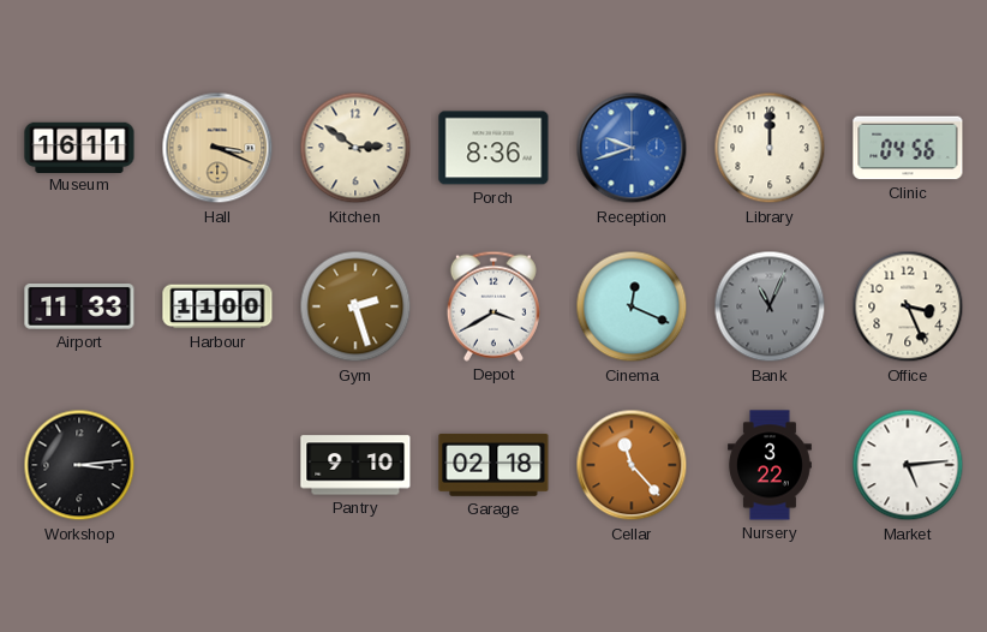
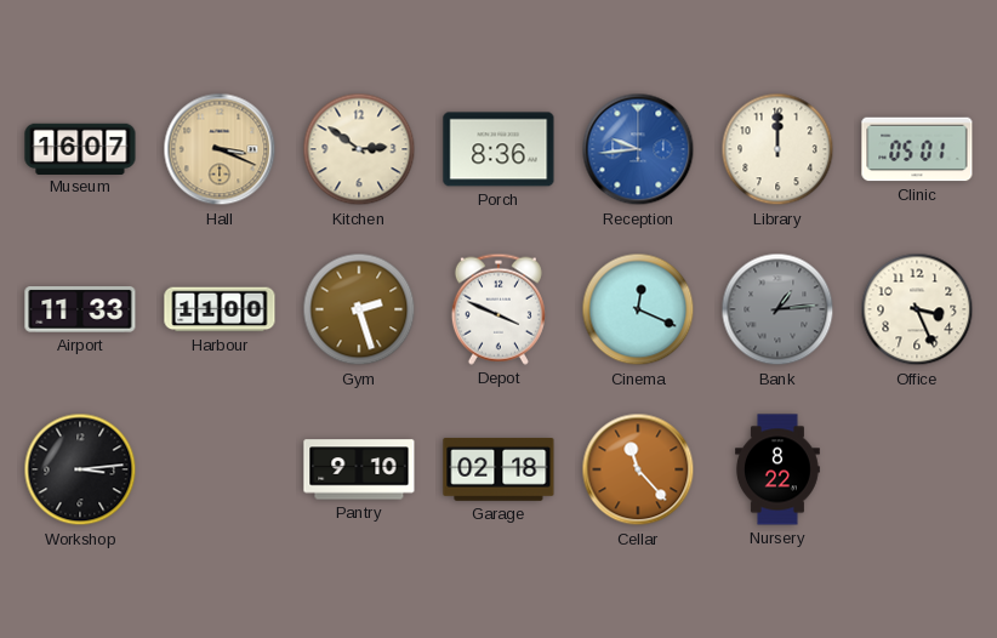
Museum: 16:11 -> 16:07
Reception: 9:42 -> 9:44
Clinic: 04:56 -> 05:01
Depot: 3:40 -> 3:49
Bank: 11:04 -> 1:14
Nursery: 3:22 -> 8:22
Market: 5:14 -> none
